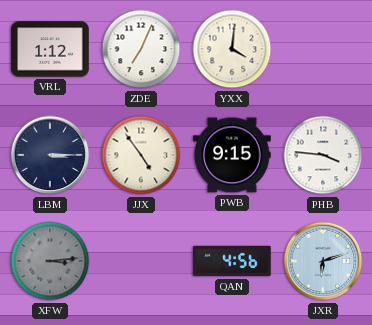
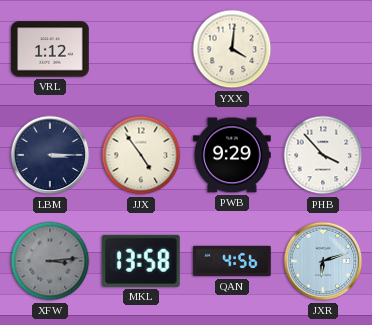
ZDE: 7:04 -> none
PWB: 9:15 -> 9:29
PHB: 3:46 -> 3:53
MKL: none -> 13:58
